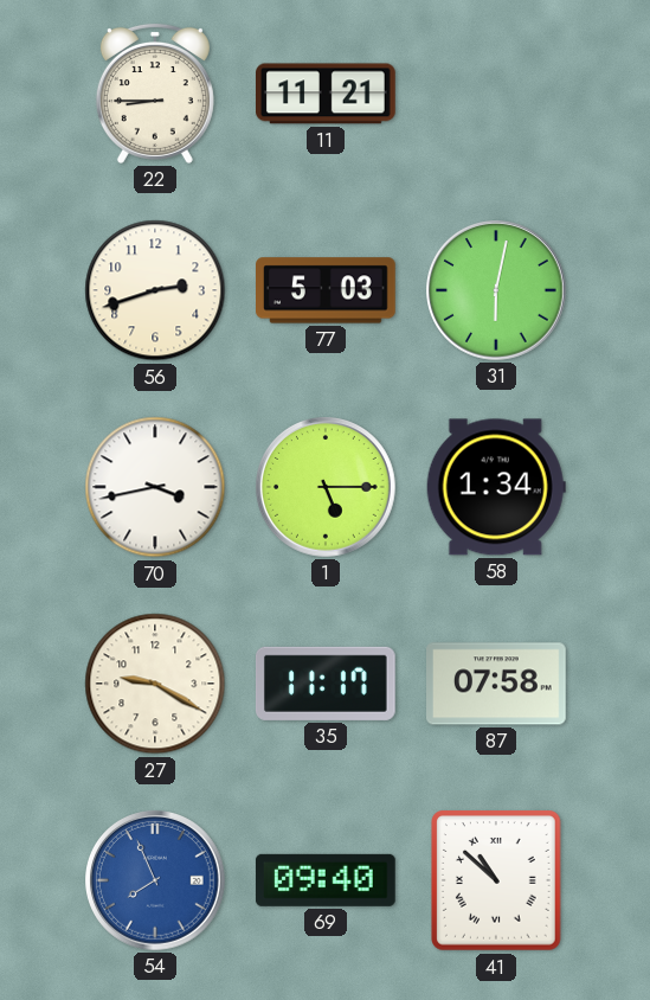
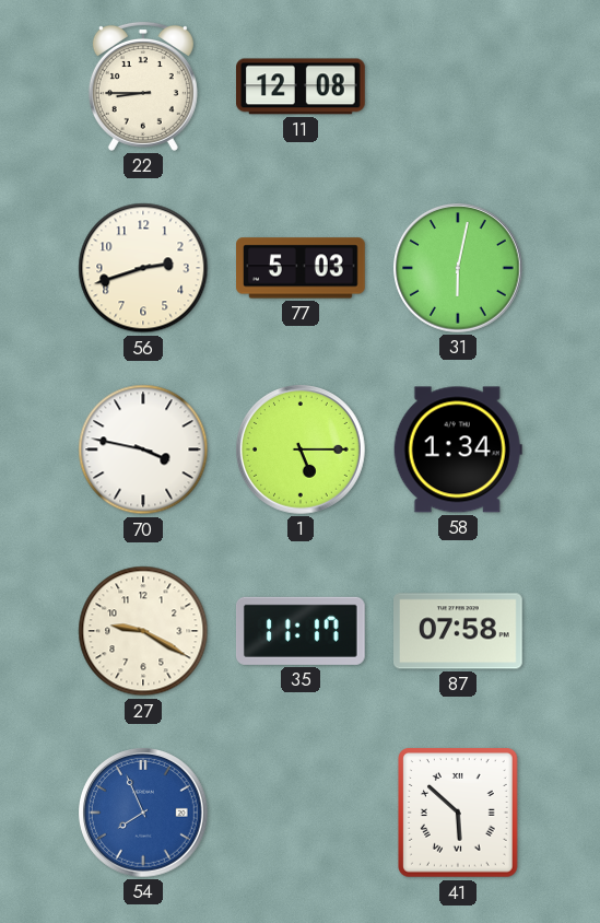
11: 11:21 -> 12:08
70: 3:43 -> 3:47
69: 09:40 -> none
41: 10:52 -> 5:52
